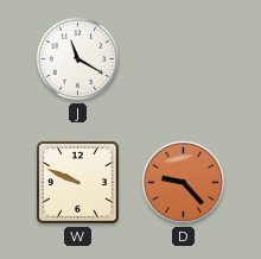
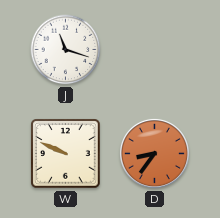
J: 11:20 -> 11:18
D: 9:23 -> 8:36
